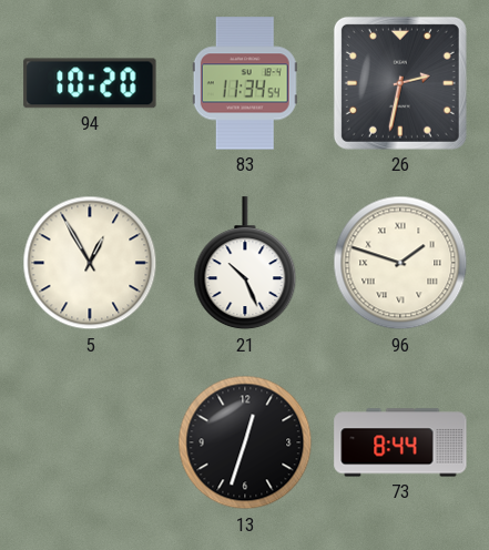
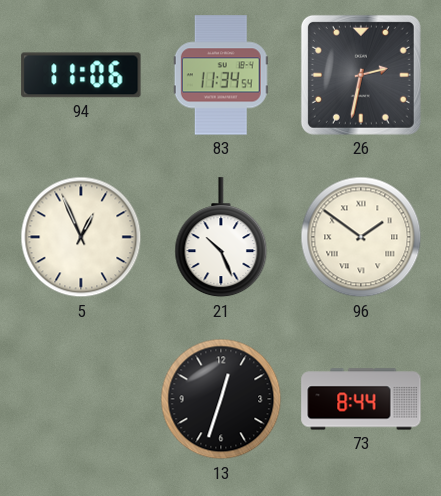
94: 10:20 -> 11:06
5: 12:55 -> 12:56
96: 1:48 -> 1:51
